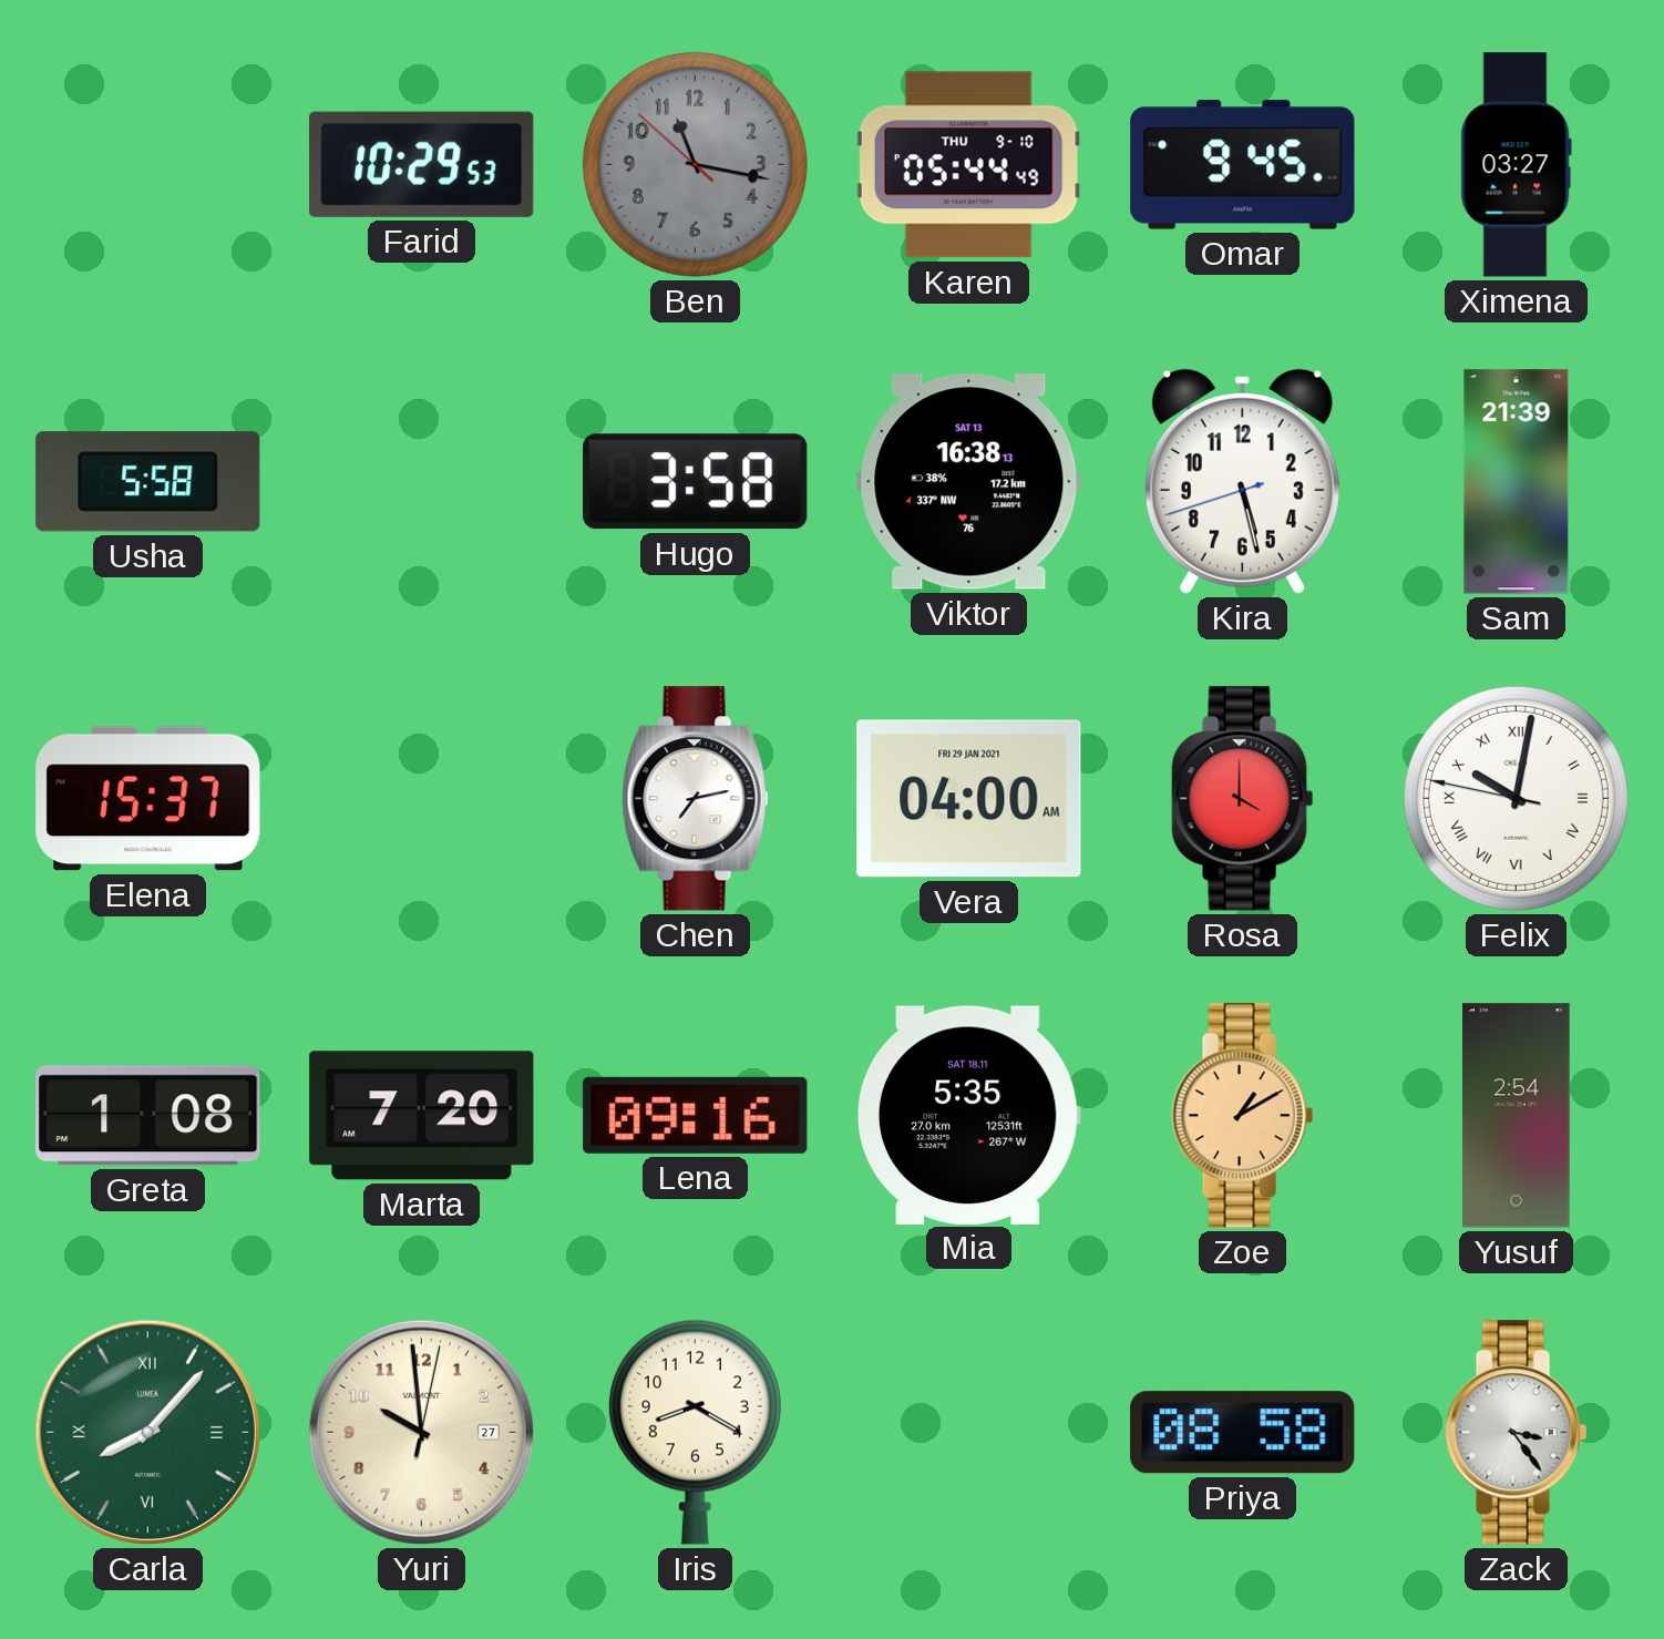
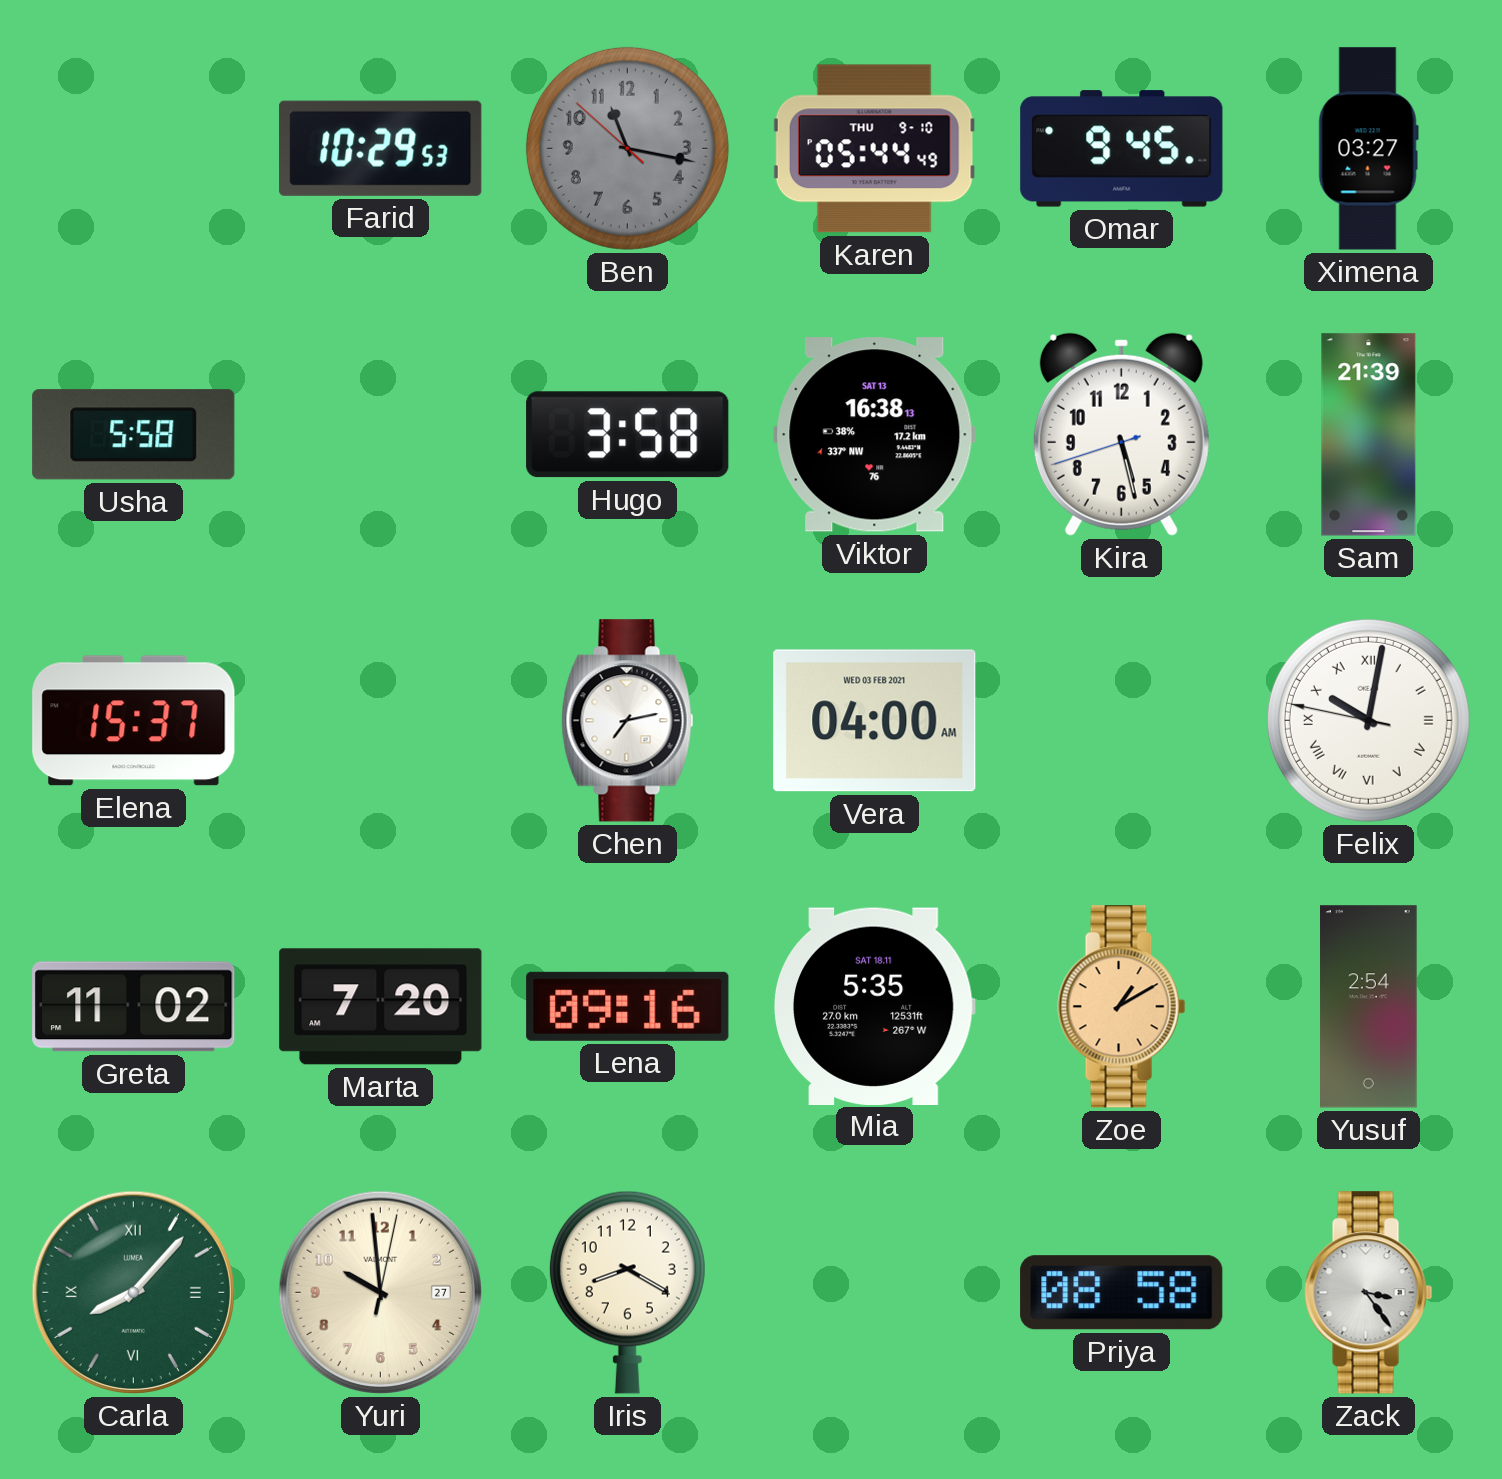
Vera date: FRI 29 JAN 2021 -> WED 03 FEB 2021
Rosa: 4:00 -> none
Greta: 1:08 -> 11:02
